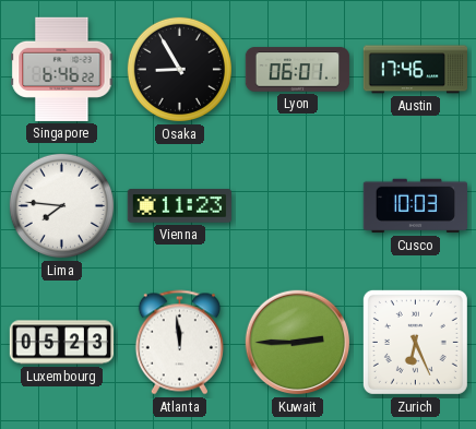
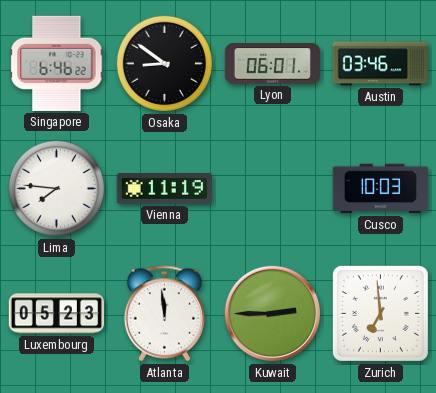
Osaka: 8:55 -> 8:51
Austin: 17:46 -> 03:46
Vienna: 11:23 -> 11:19
Zurich: 6:26 -> 6:59
